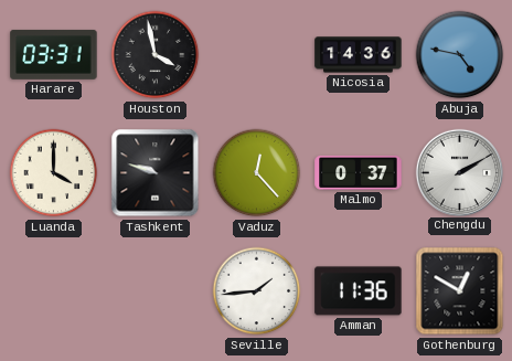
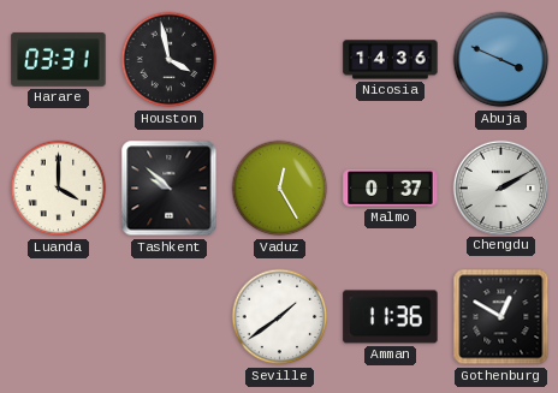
Abuja: 4:47 -> 3:49
Tashkent: 9:48 -> 9:52
Vaduz: 12:23 -> 12:25
Seville: 1:44 -> 1:39
